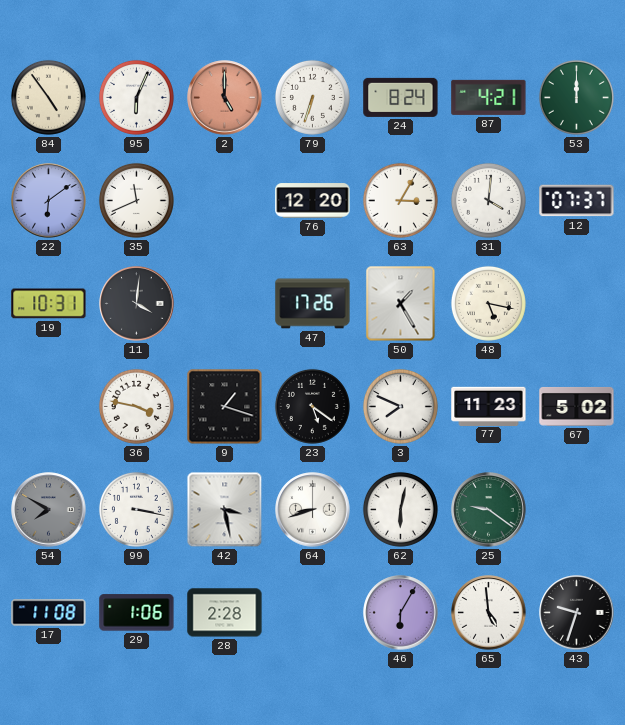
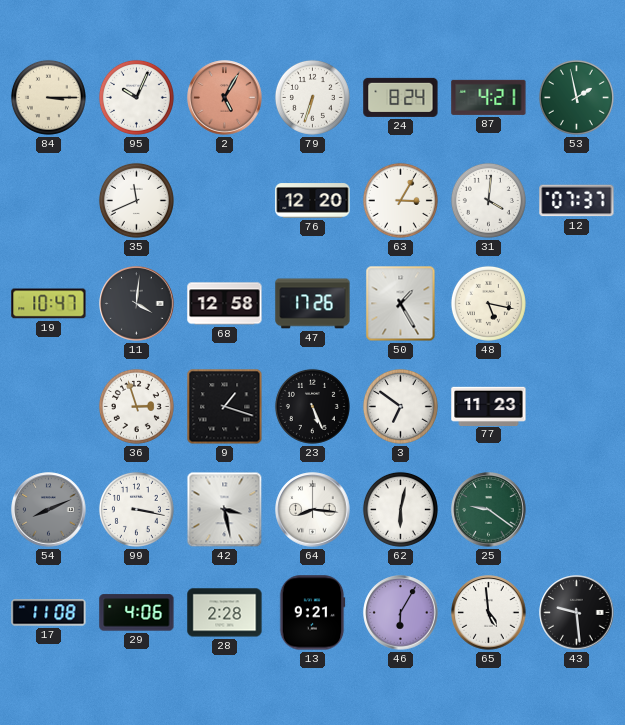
84: 4:54 -> 3:15
95: 6:04 -> 10:04
2: 5:00 -> 5:05
53: 12:00 -> 1:58
22: 6:09 -> none
19: 10:31 -> 10:47
68: none -> 12:58
36: 3:47 -> 2:57
23: 5:21 -> 5:26
3: 7:49 -> 6:51
67: 5:02 -> none
54: 7:50 -> 8:11
64: 8:42 -> 8:16
29: 1:06 -> 4:06
13: none -> 9:21
43: 9:33 -> 9:29
